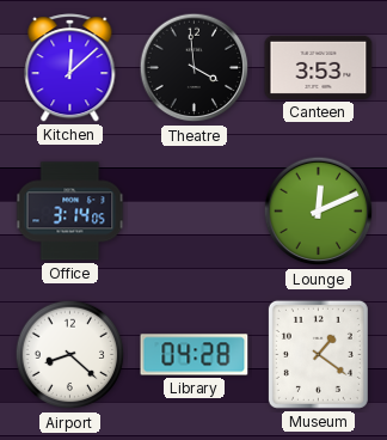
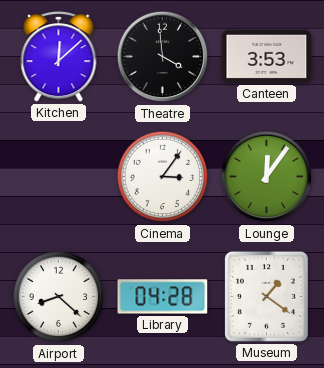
Office: 3:14 -> none
Cinema: none -> 3:06
Lounge: 12:11 -> 12:06
